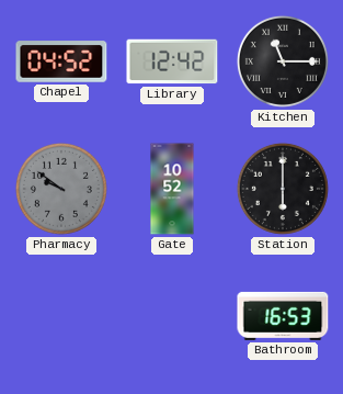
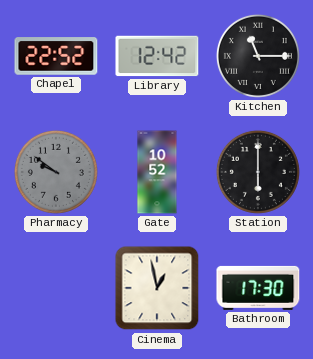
Chapel: 04:52 -> 22:52
Cinema: none -> 12:58
Bathroom: 16:53 -> 17:30
